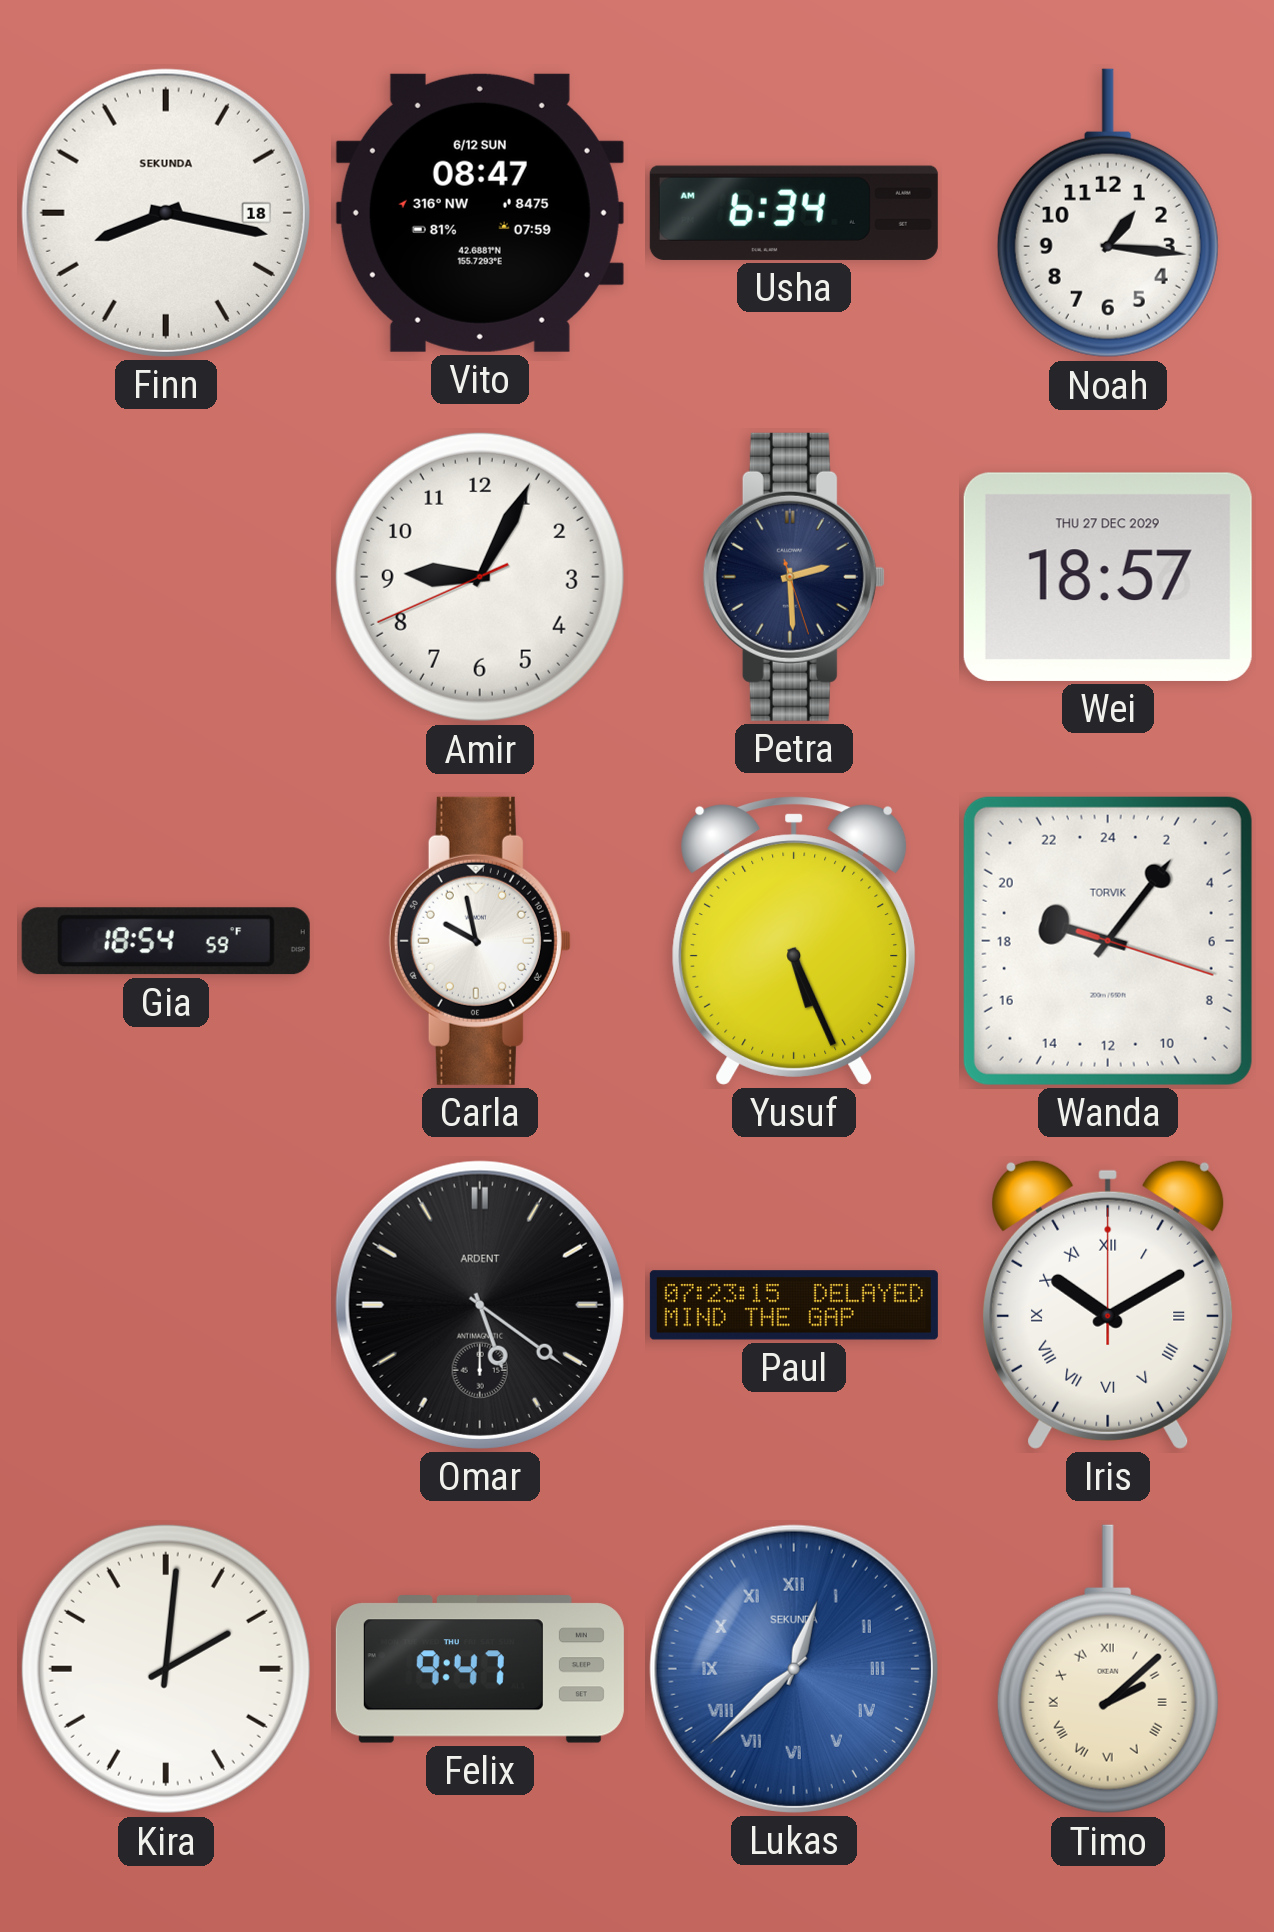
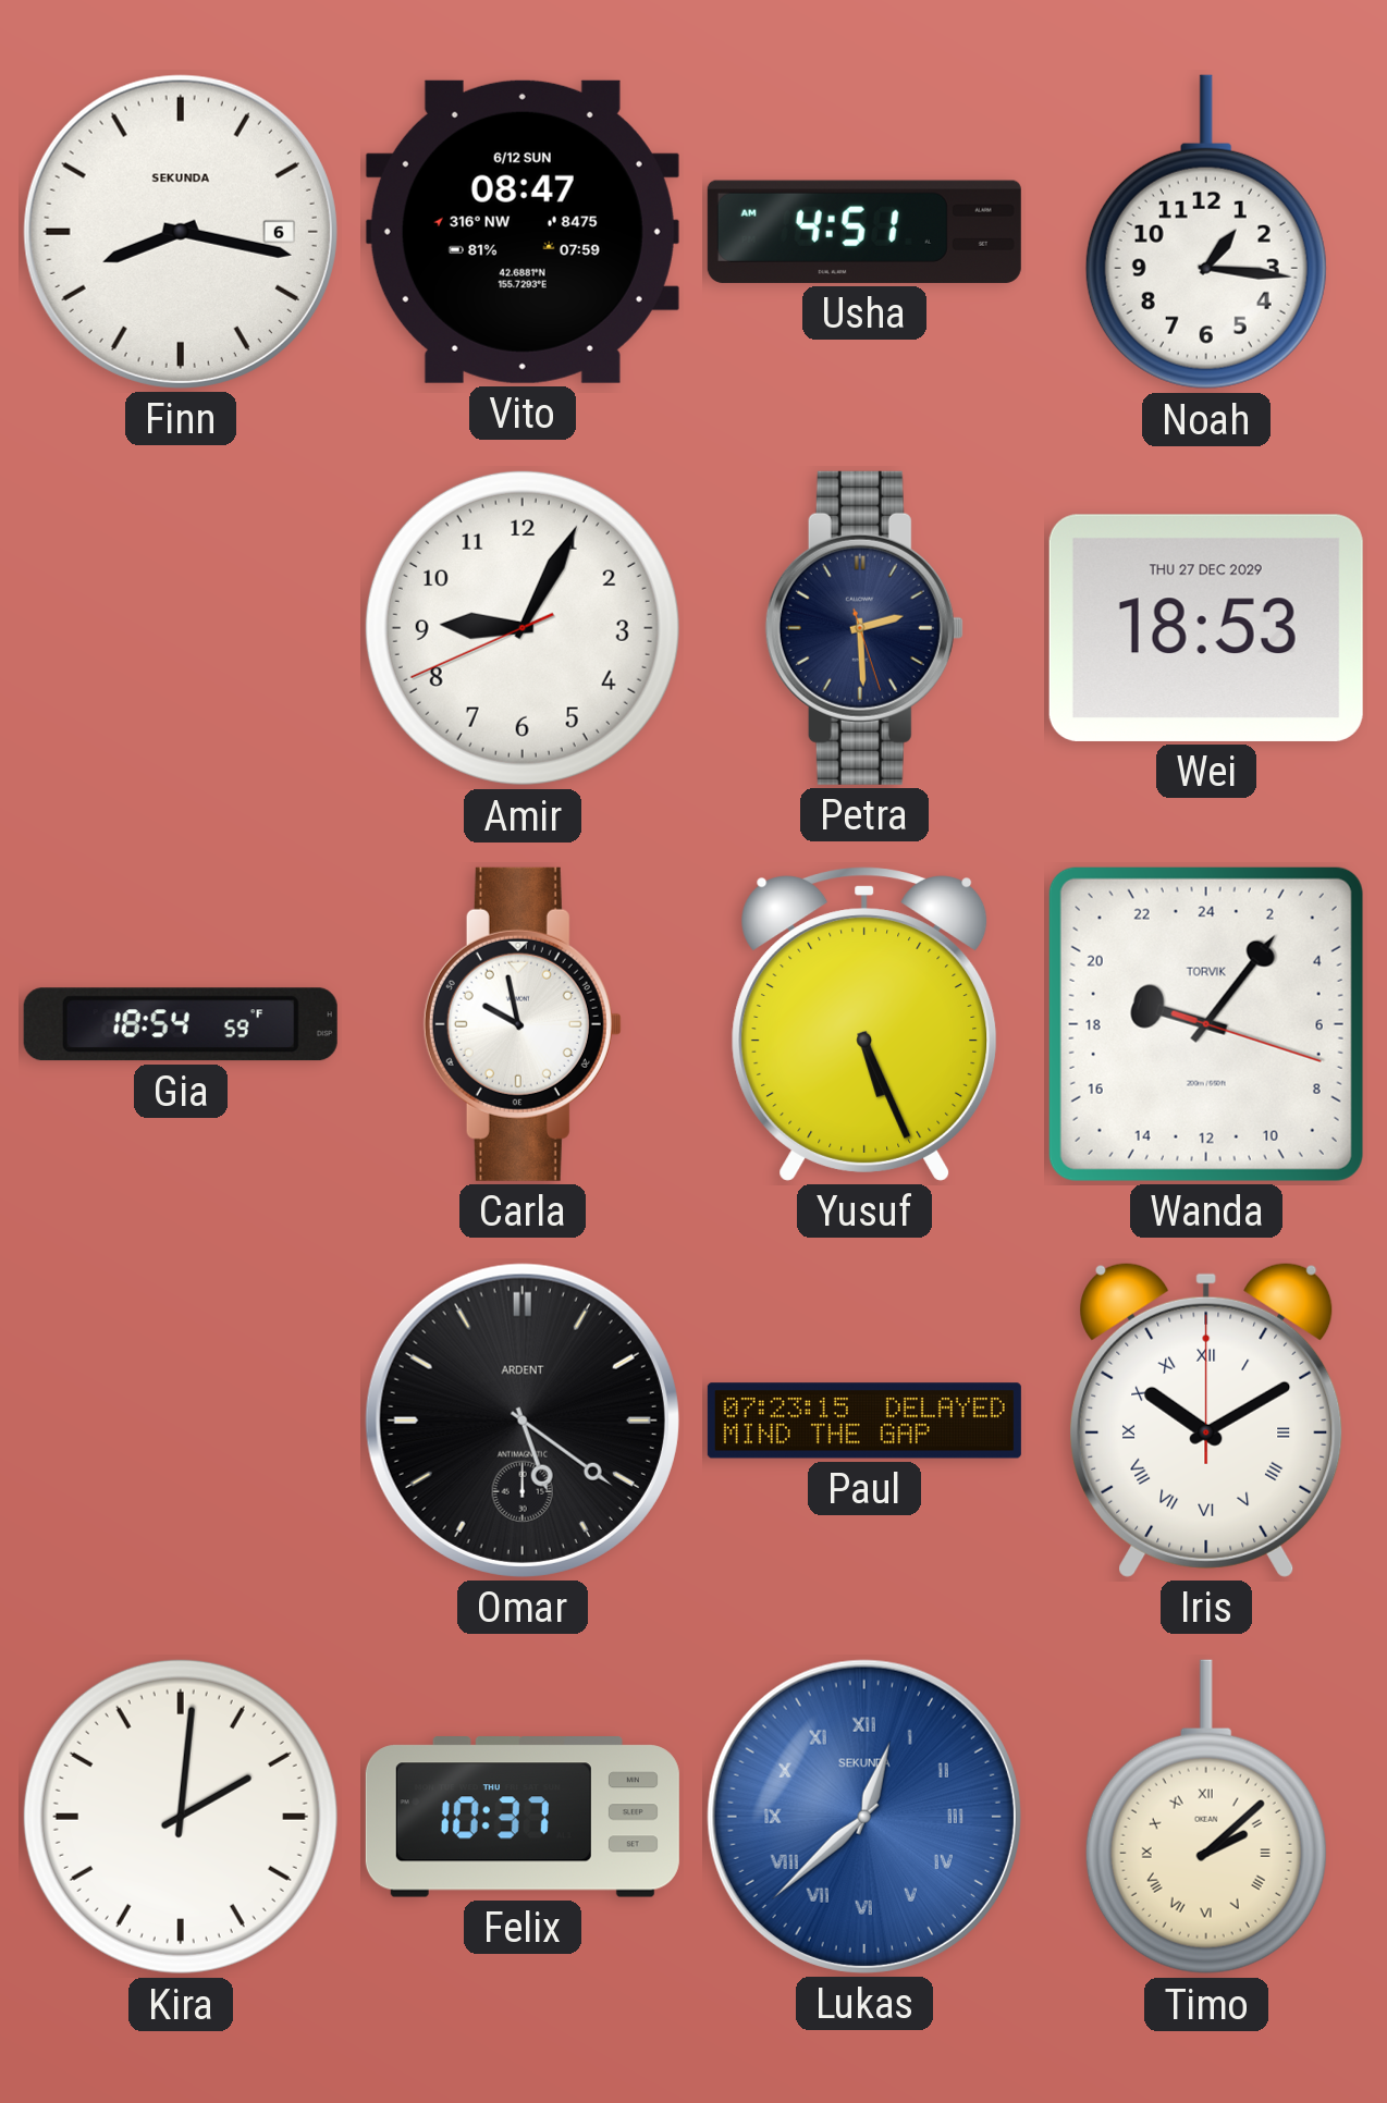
Finn date: 18 -> 6
Usha: 6:34 -> 4:51
Wei: 18:57 -> 18:53
Felix: 9:47 -> 10:37
